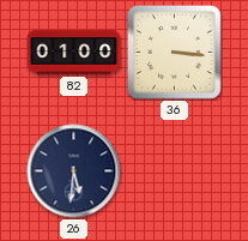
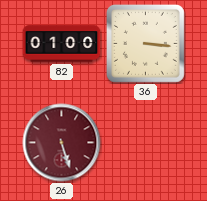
26: 5:31 -> 5:27
26 dial: navy -> burgundy
